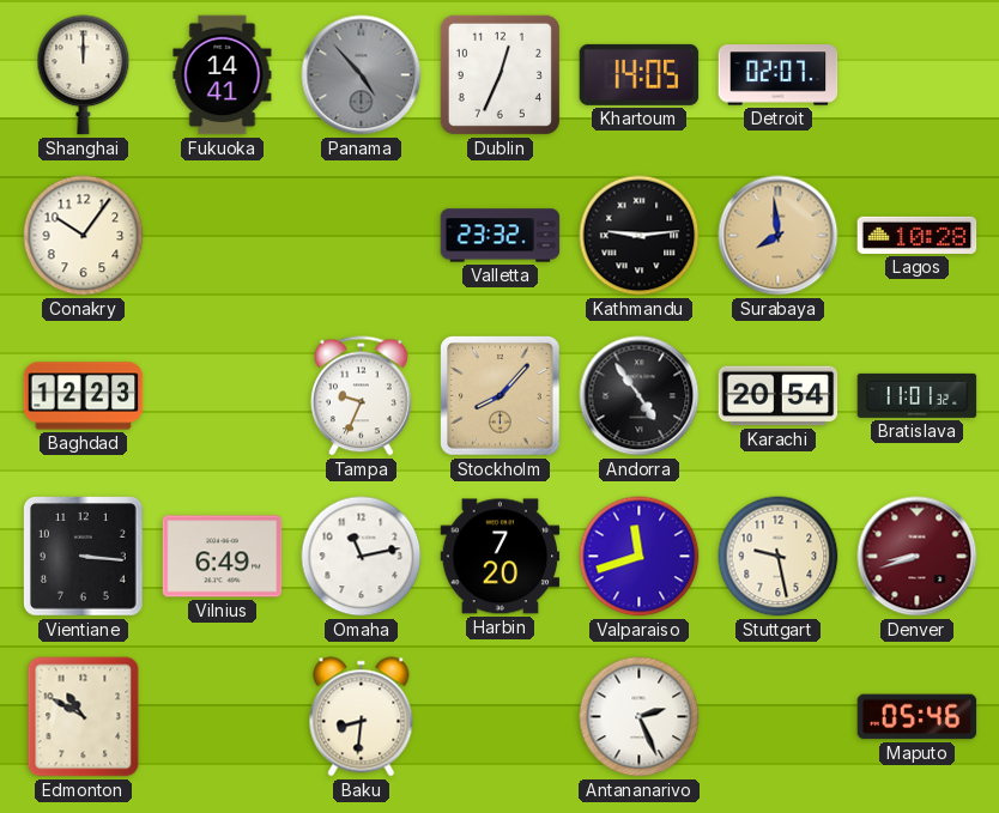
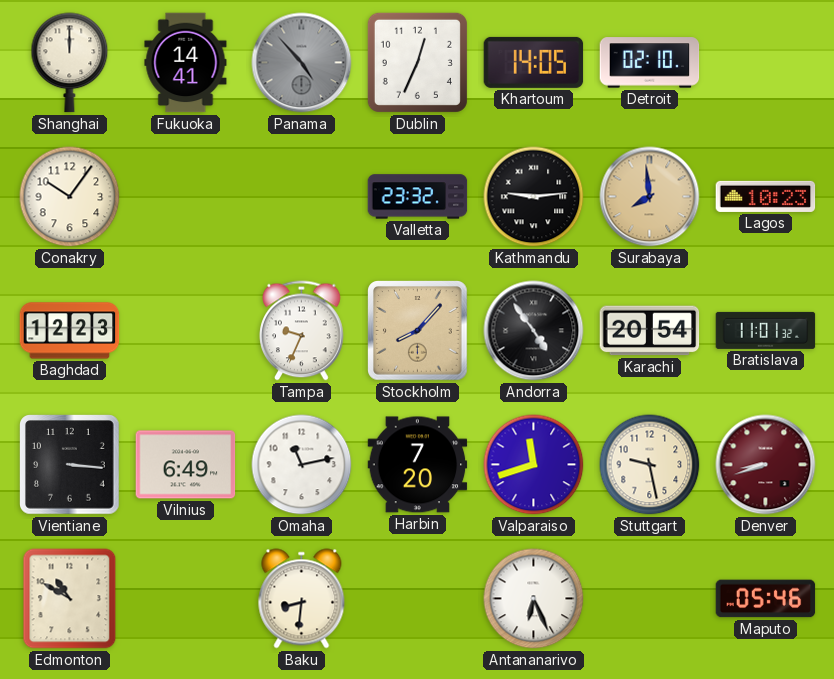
Detroit: 02:07 -> 02:10
Lagos: 10:28 -> 10:23
Antananarivo: 2:26 -> 6:26
